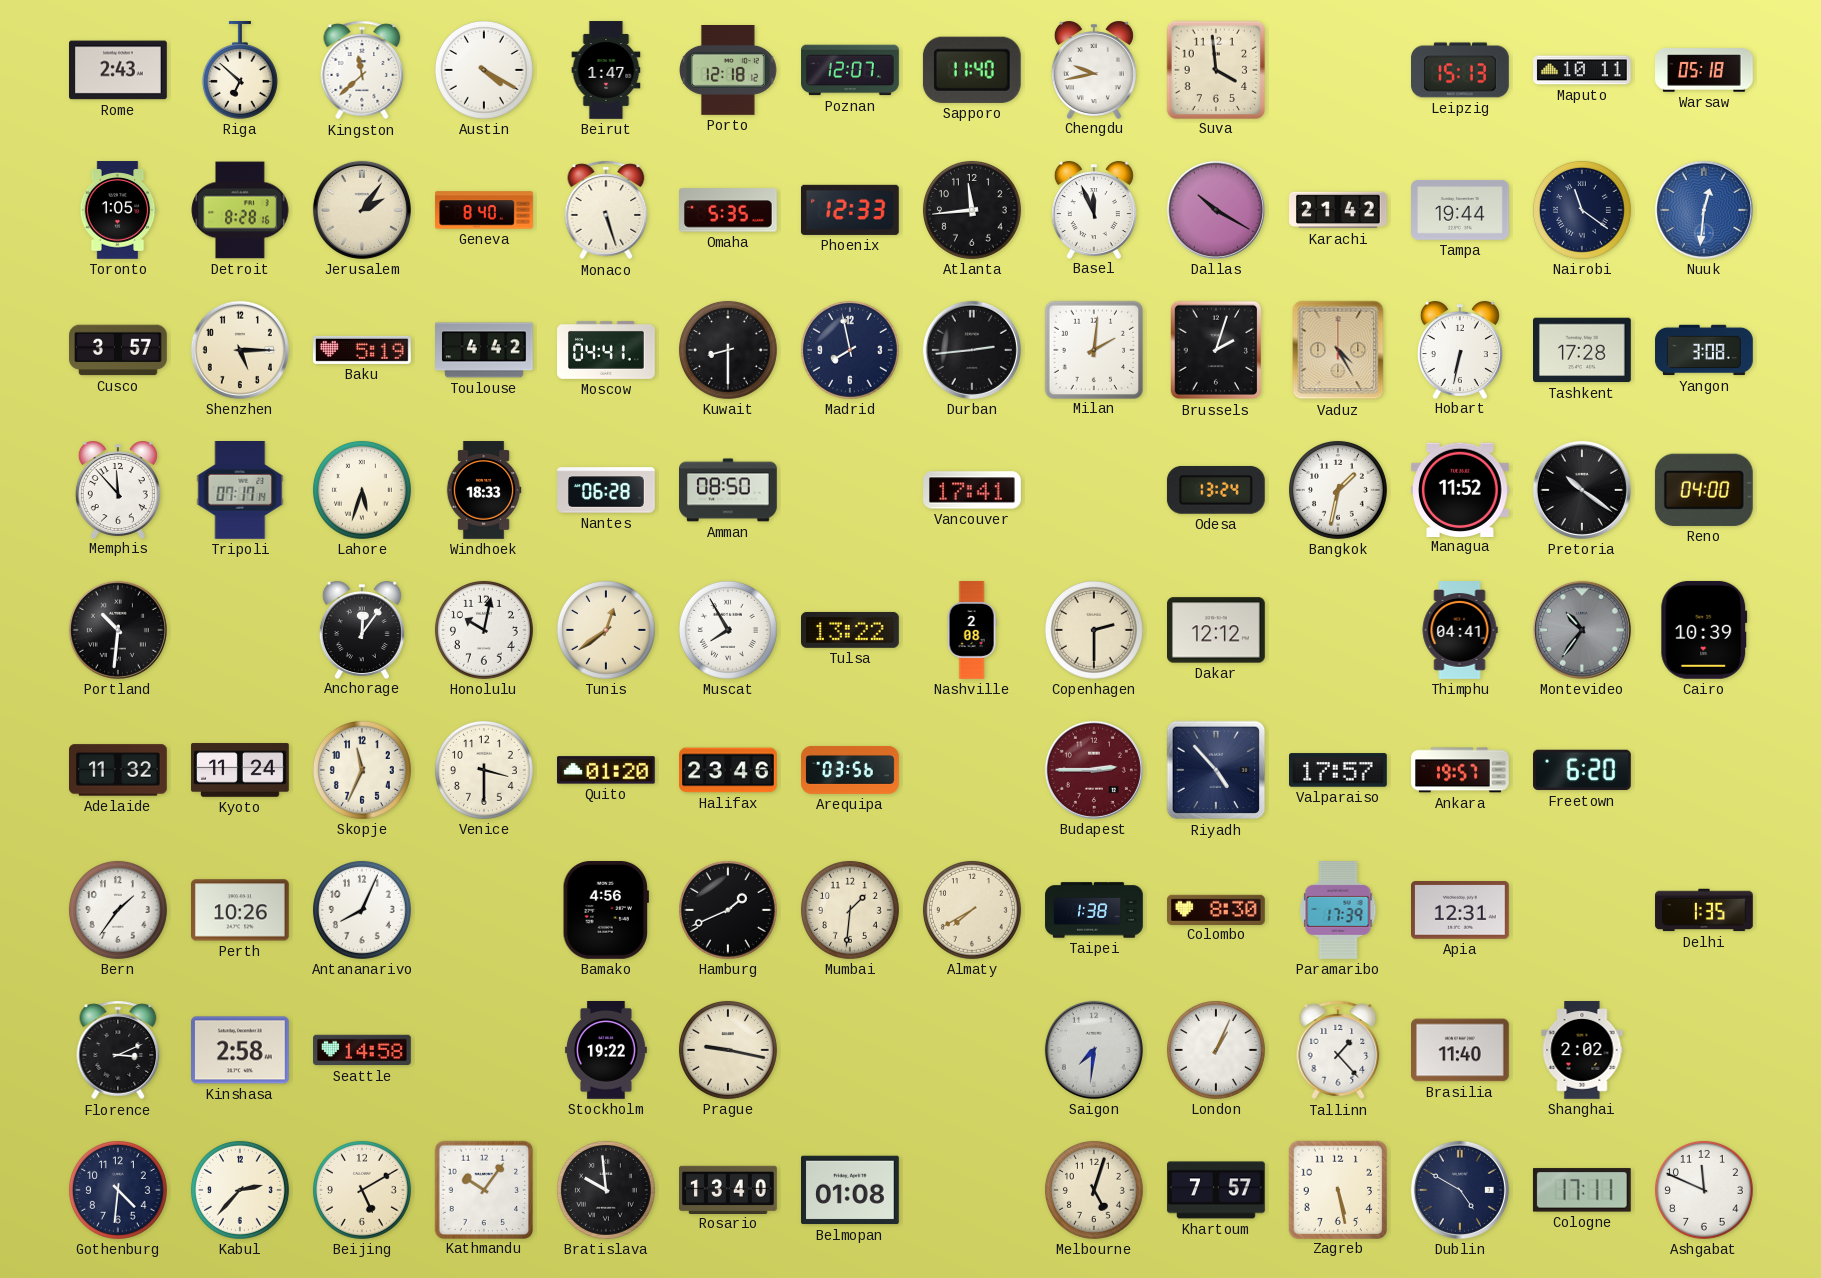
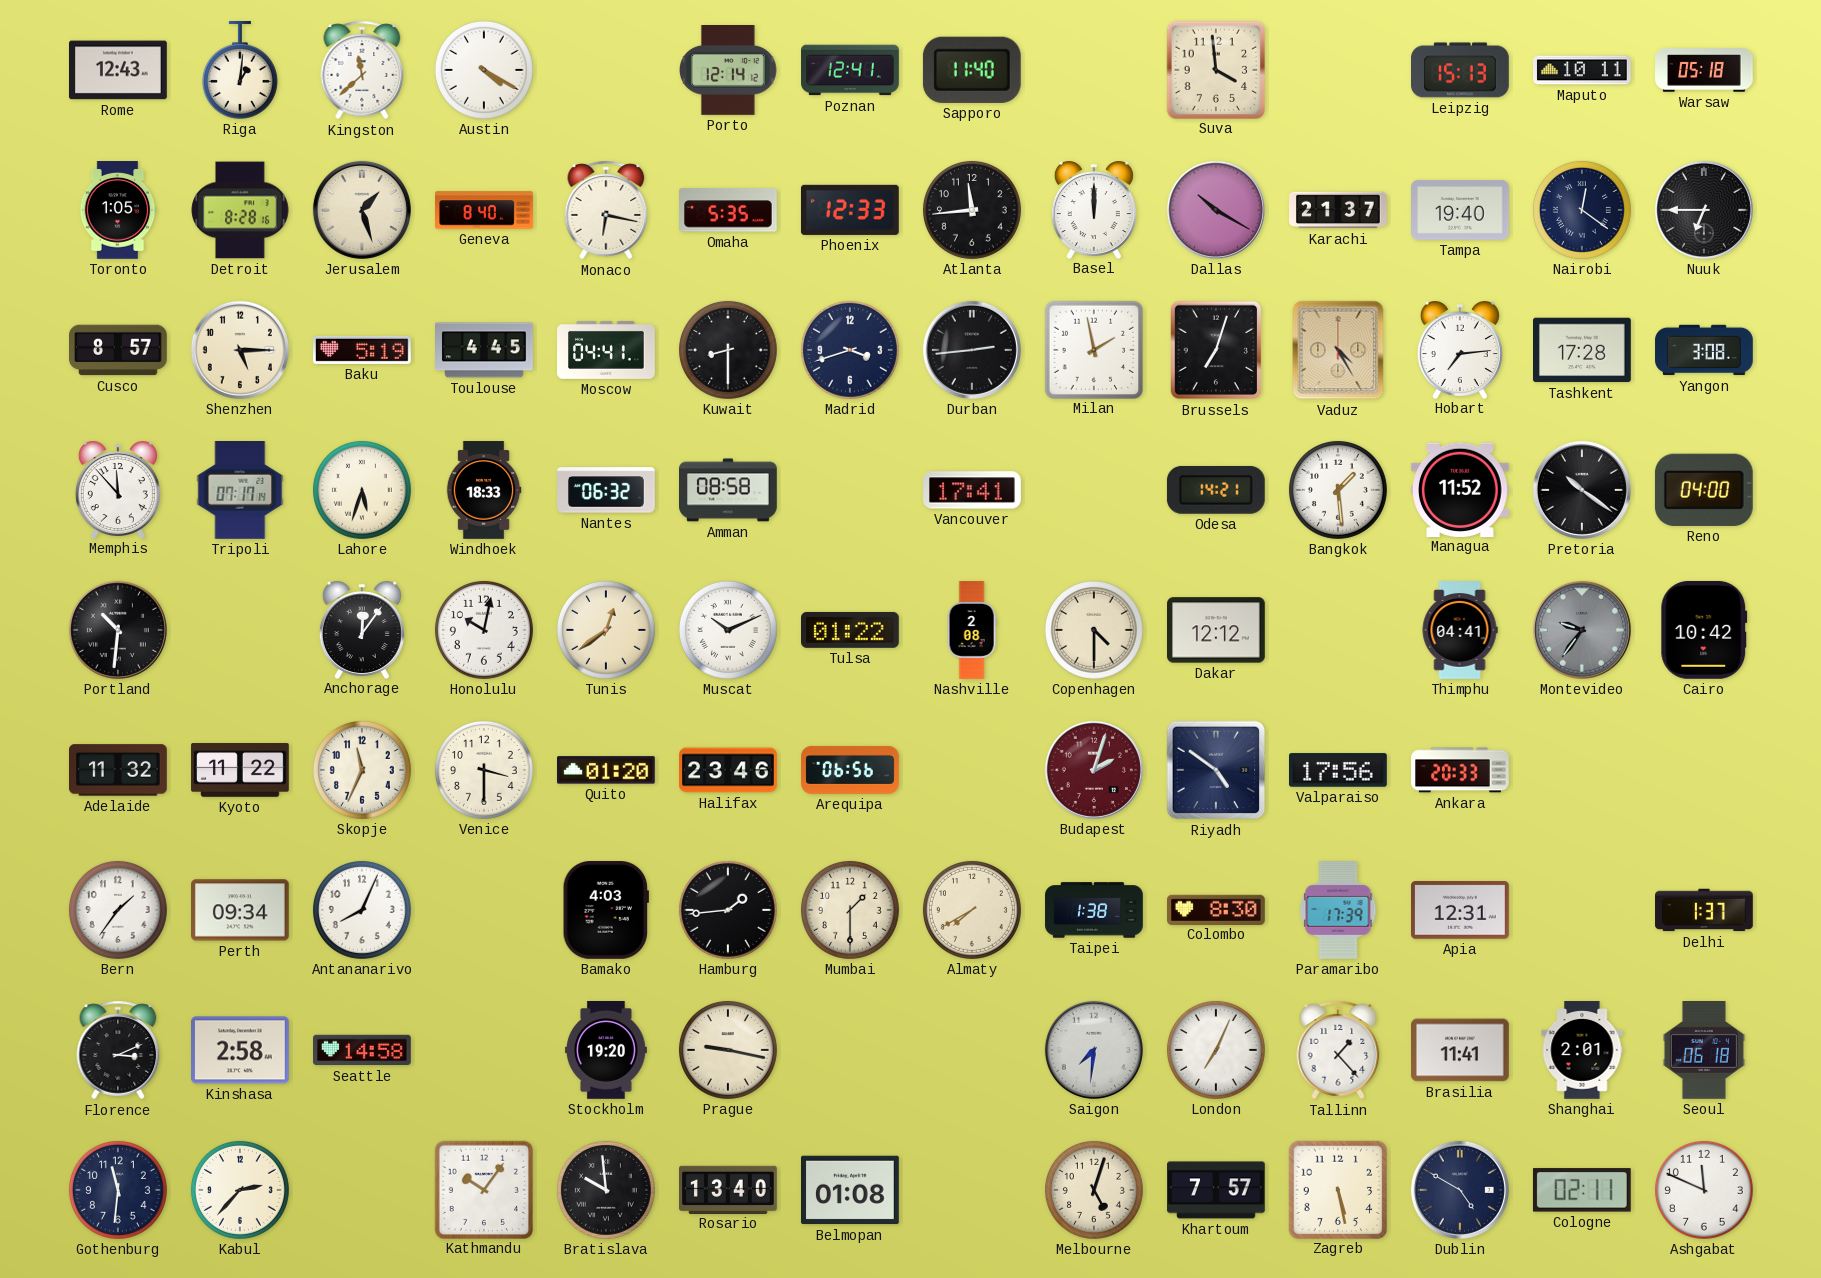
Rome: 2:43 -> 12:43
Riga: 6:52 -> 1:01
Beirut: 1:47 -> none
Porto: 12:18 -> 12:14
Poznan: 12:07 -> 12:41
Chengdu: 9:43 -> none
Jerusalem: 2:06 -> 1:27
Monaco: 5:27 -> 6:17
Basel: 11:56 -> 12:00
Karachi: 21:42 -> 21:37
Tampa: 19:44 -> 19:40
Nairobi: 11:21 -> 12:21
Nuuk: 12:31 -> 6:45
Nuuk dial: blue -> black
Cusco: 3:57 -> 8:57
Toulouse: 4:42 -> 4:45
Madrid: 7:58 -> 3:42
Milan: 2:01 -> 1:58
Brussels: 2:03 -> 7:03
Hobart: 6:32 -> 7:14
Nantes: 06:28 -> 06:32
Amman: 08:50 -> 08:58
Odesa: 13:24 -> 14:21
Bangkok: 1:32 -> 1:29
Muscat: 7:55 -> 10:11
Tulsa: 13:22 -> 01:22
Copenhagen: 2:30 -> 4:30
Montevideo: 10:36 -> 9:36
Cairo: 10:39 -> 10:42
Kyoto: 11:24 -> 11:22
Arequipa: 03:56 -> 06:56
Budapest: 2:45 -> 2:03
Riyadh: 4:53 -> 4:51
Valparaiso: 17:57 -> 17:56
Ankara: 19:57 -> 20:33
Freetown: 6:20 -> none
Perth: 10:26 -> 09:34
Bamako: 4:56 -> 4:03
Hamburg: 1:41 -> 1:44
Mumbai: 1:31 -> 1:30
Delhi: 1:35 -> 1:37
Stockholm: 19:22 -> 19:20
London: 1:04 -> 7:04
Brasilia: 11:40 -> 11:41
Shanghai: 2:02 -> 2:01
Seoul: none -> 06:18
Gothenburg: 4:31 -> 11:31
Beijing: 5:10 -> none
Cologne: 17:11 -> 02:11
